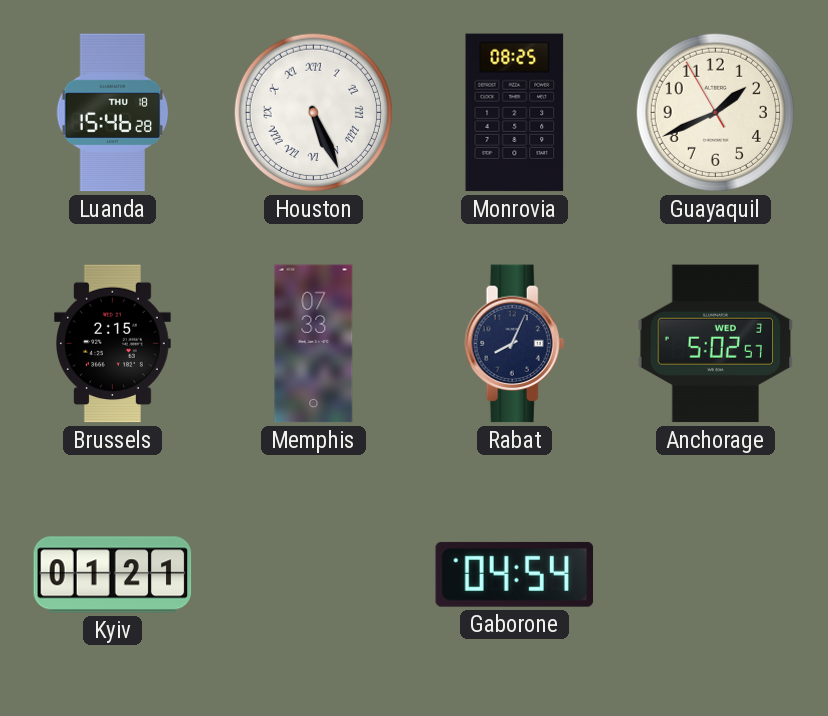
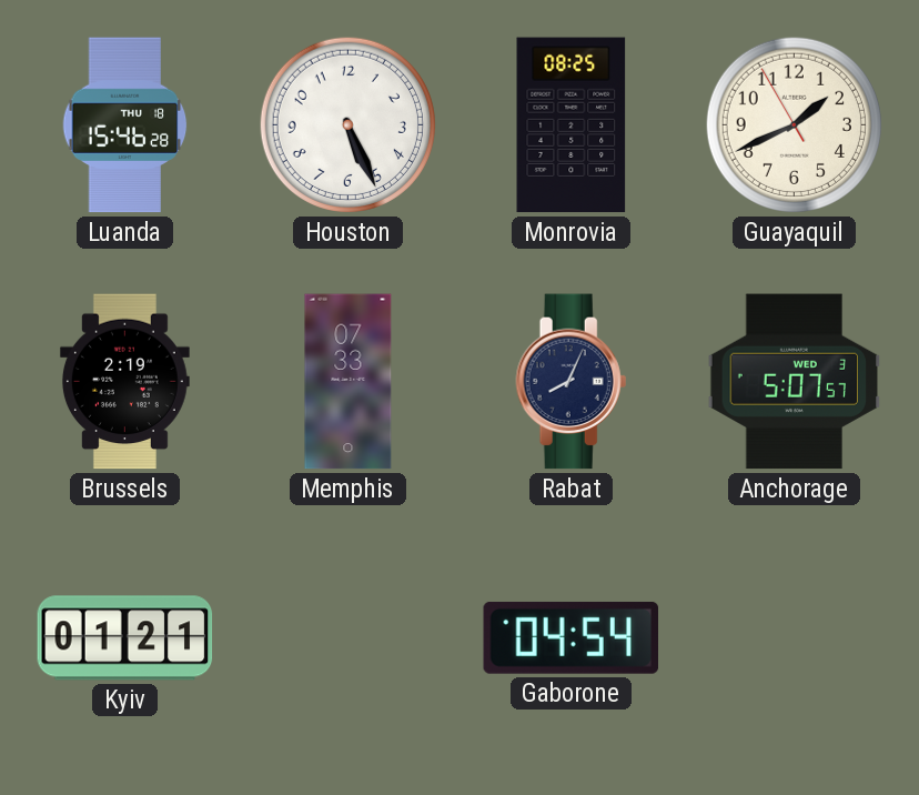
Houston numerals: Roman -> Arabic
Brussels: 2:15 -> 2:19
Anchorage: 5:02 -> 5:07
